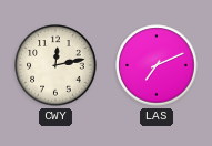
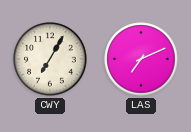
CWY: 12:13 -> 7:05
